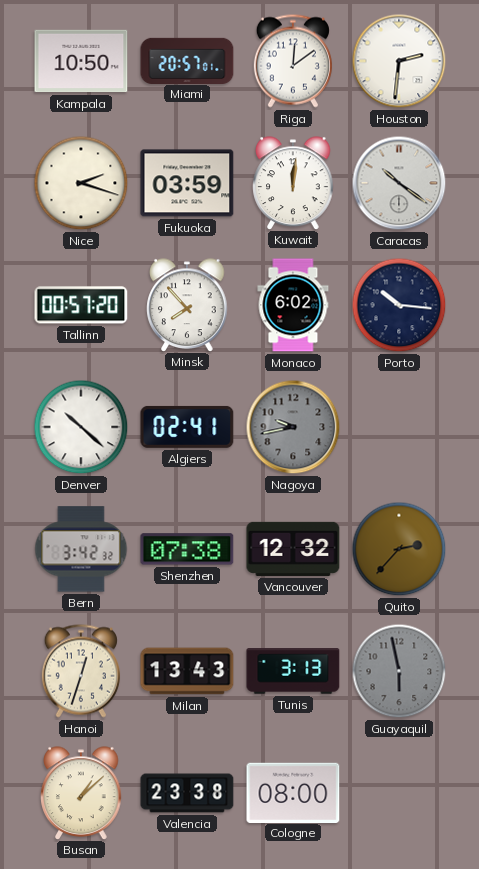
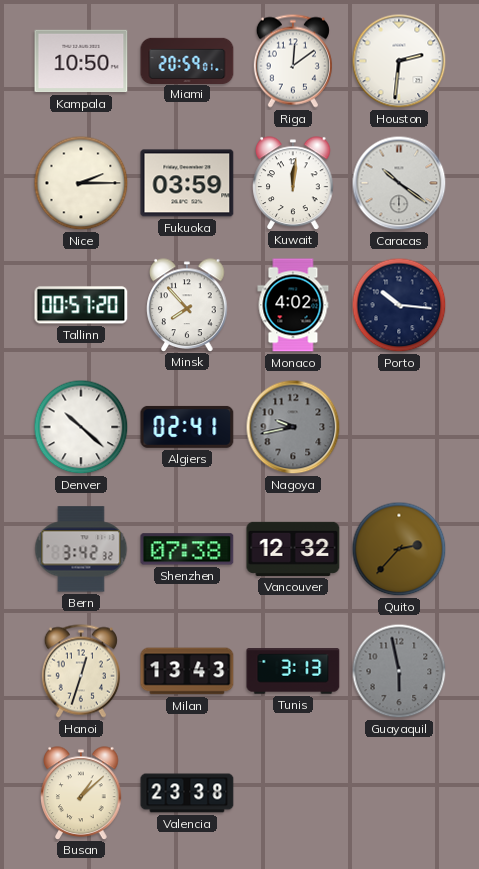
Miami: 20:57 -> 20:59
Nice: 2:18 -> 2:15
Monaco: 6:02 -> 4:02
Cologne: 08:00 -> none
